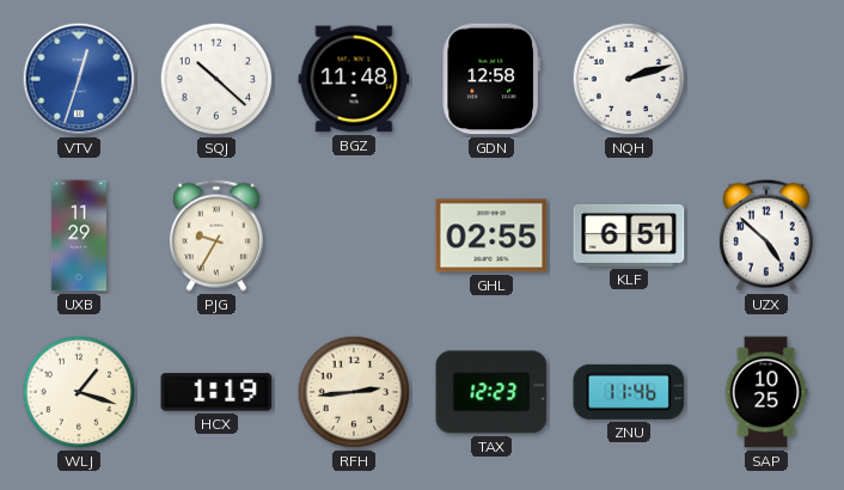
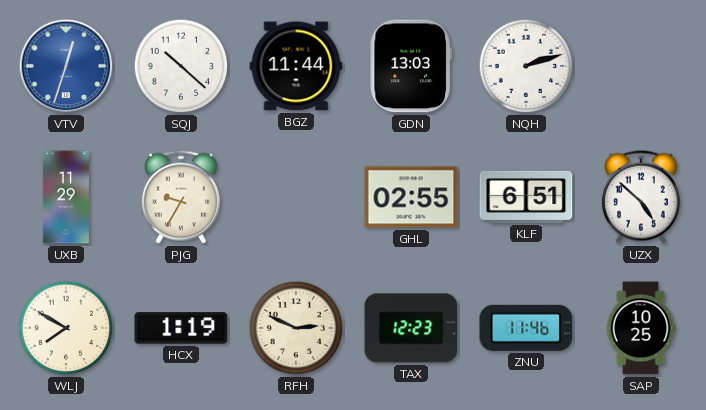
BGZ: 11:48 -> 11:44
GDN: 12:58 -> 13:03
WLJ: 1:18 -> 7:50
RFH: 2:44 -> 2:49
